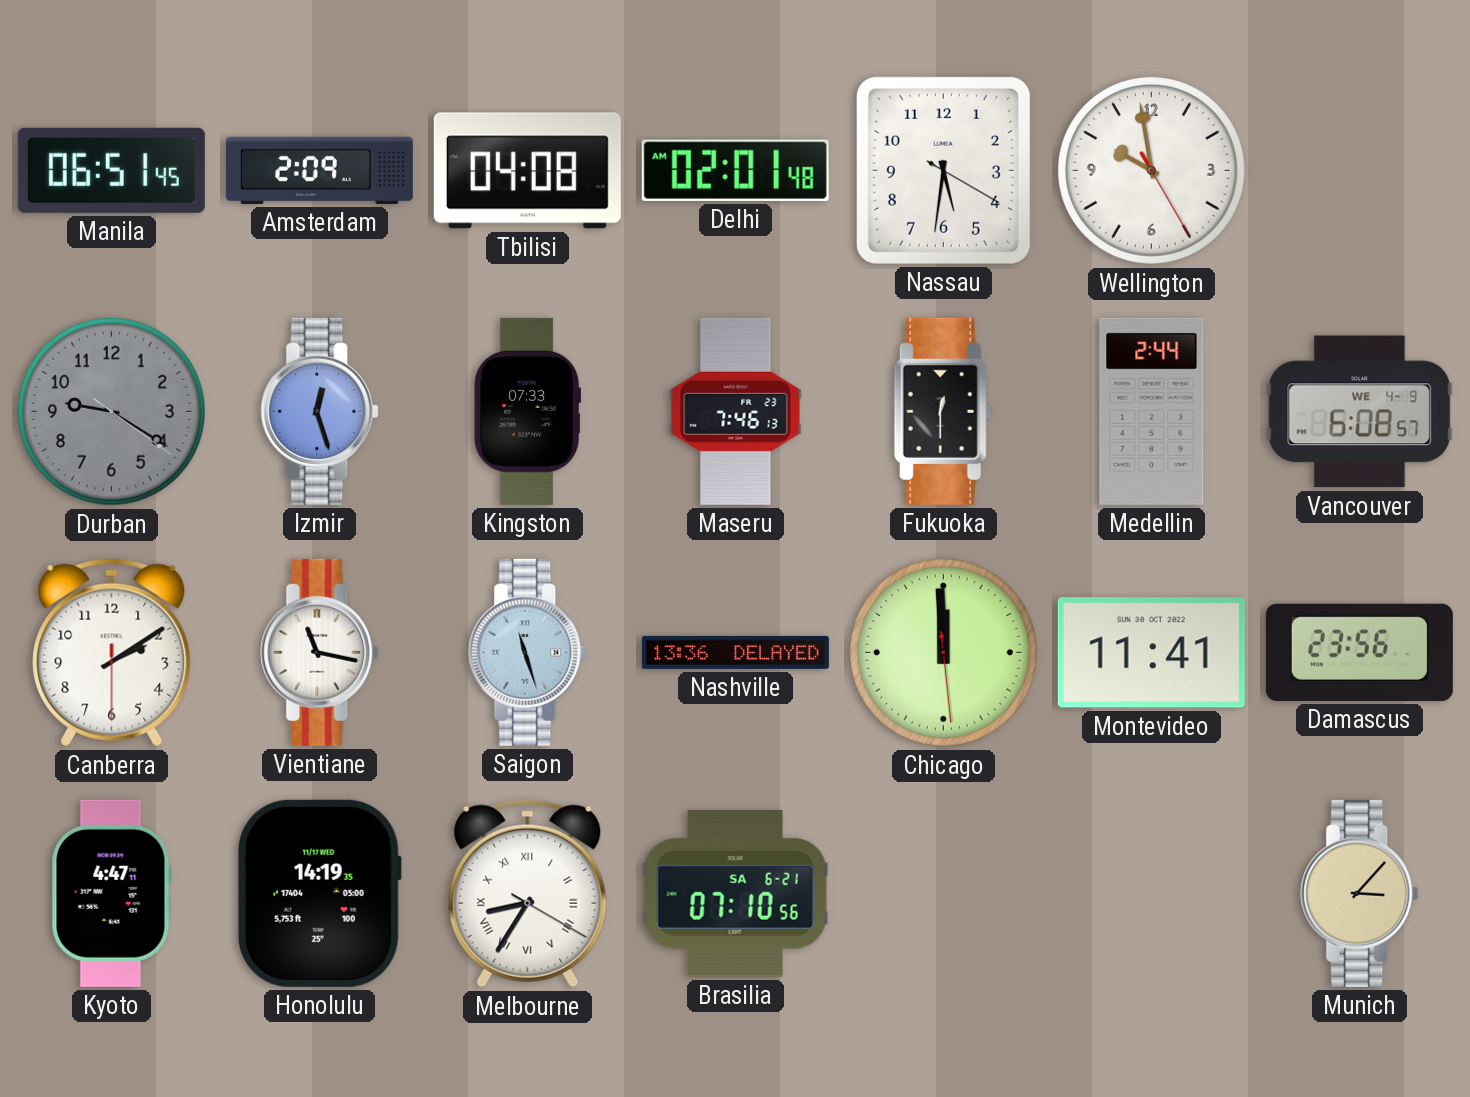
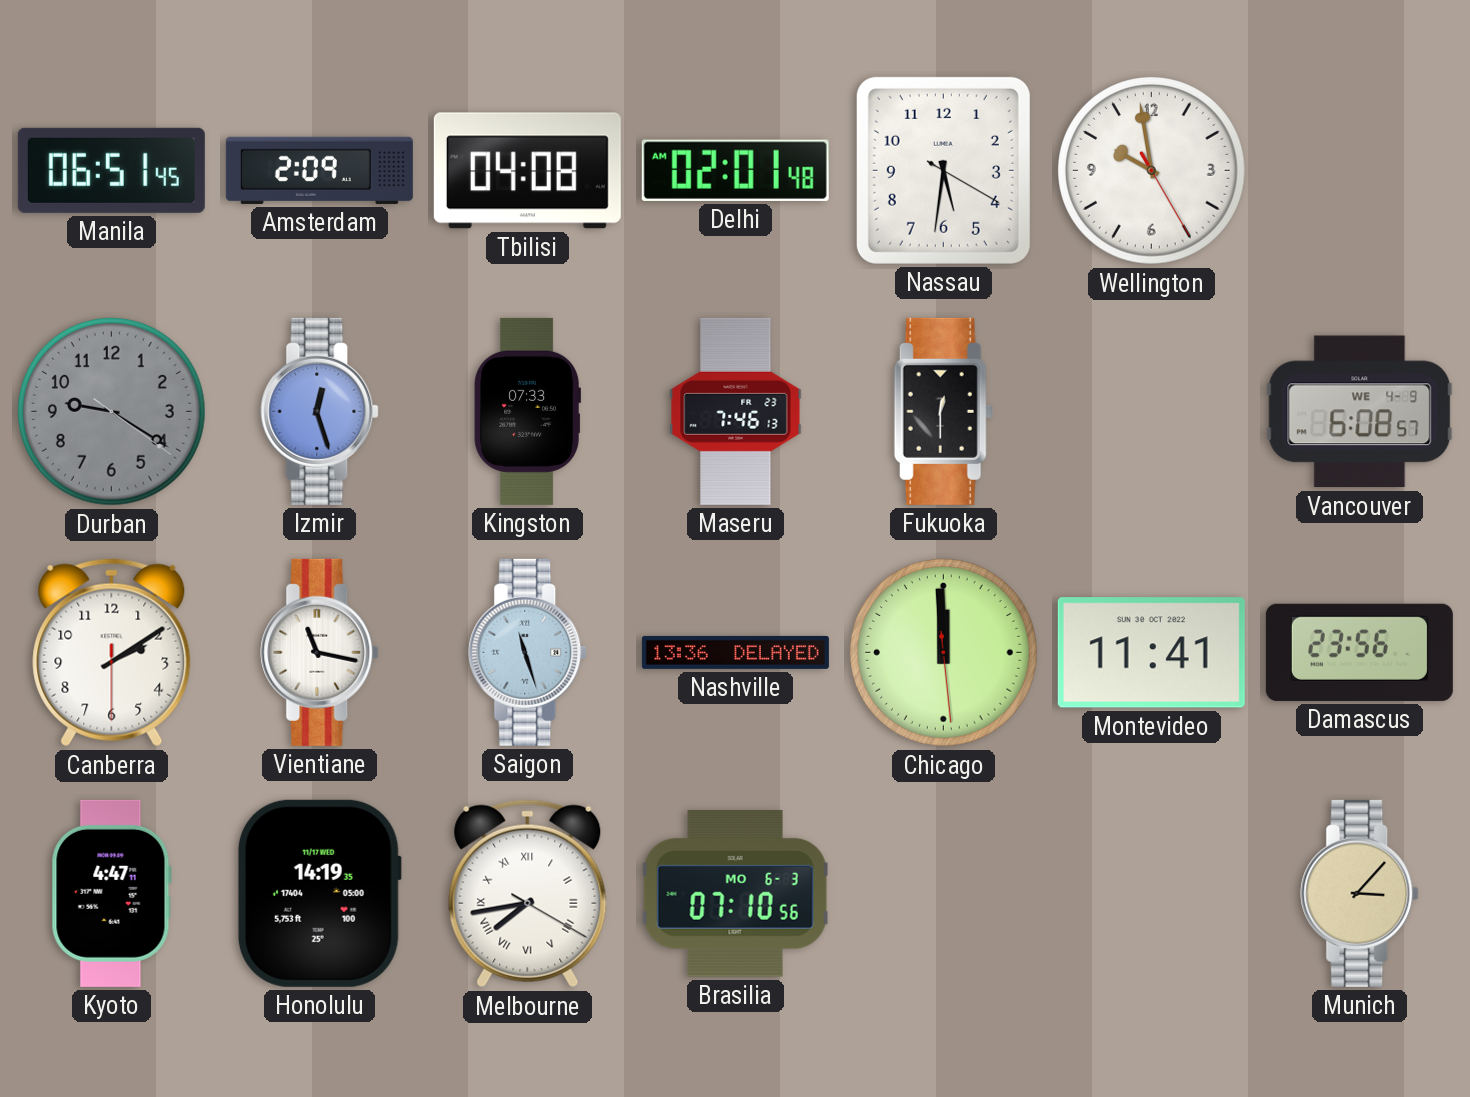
Medellin: 2:44 -> none
Melbourne: 8:35 -> 7:43
Brasilia date: SA 6-21 -> MO 6-3
